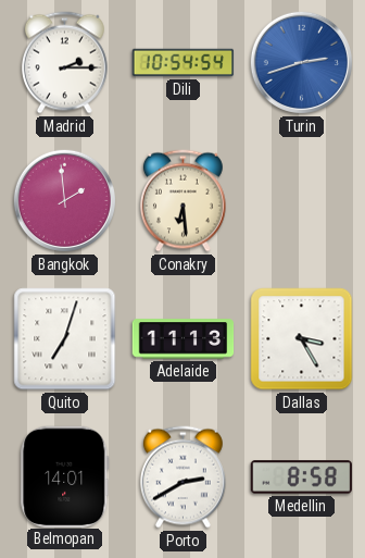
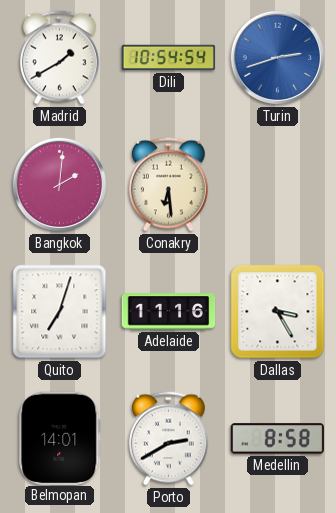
Madrid: 2:15 -> 1:40
Bangkok: 1:59 -> 2:01
Adelaide: 11:13 -> 11:16
